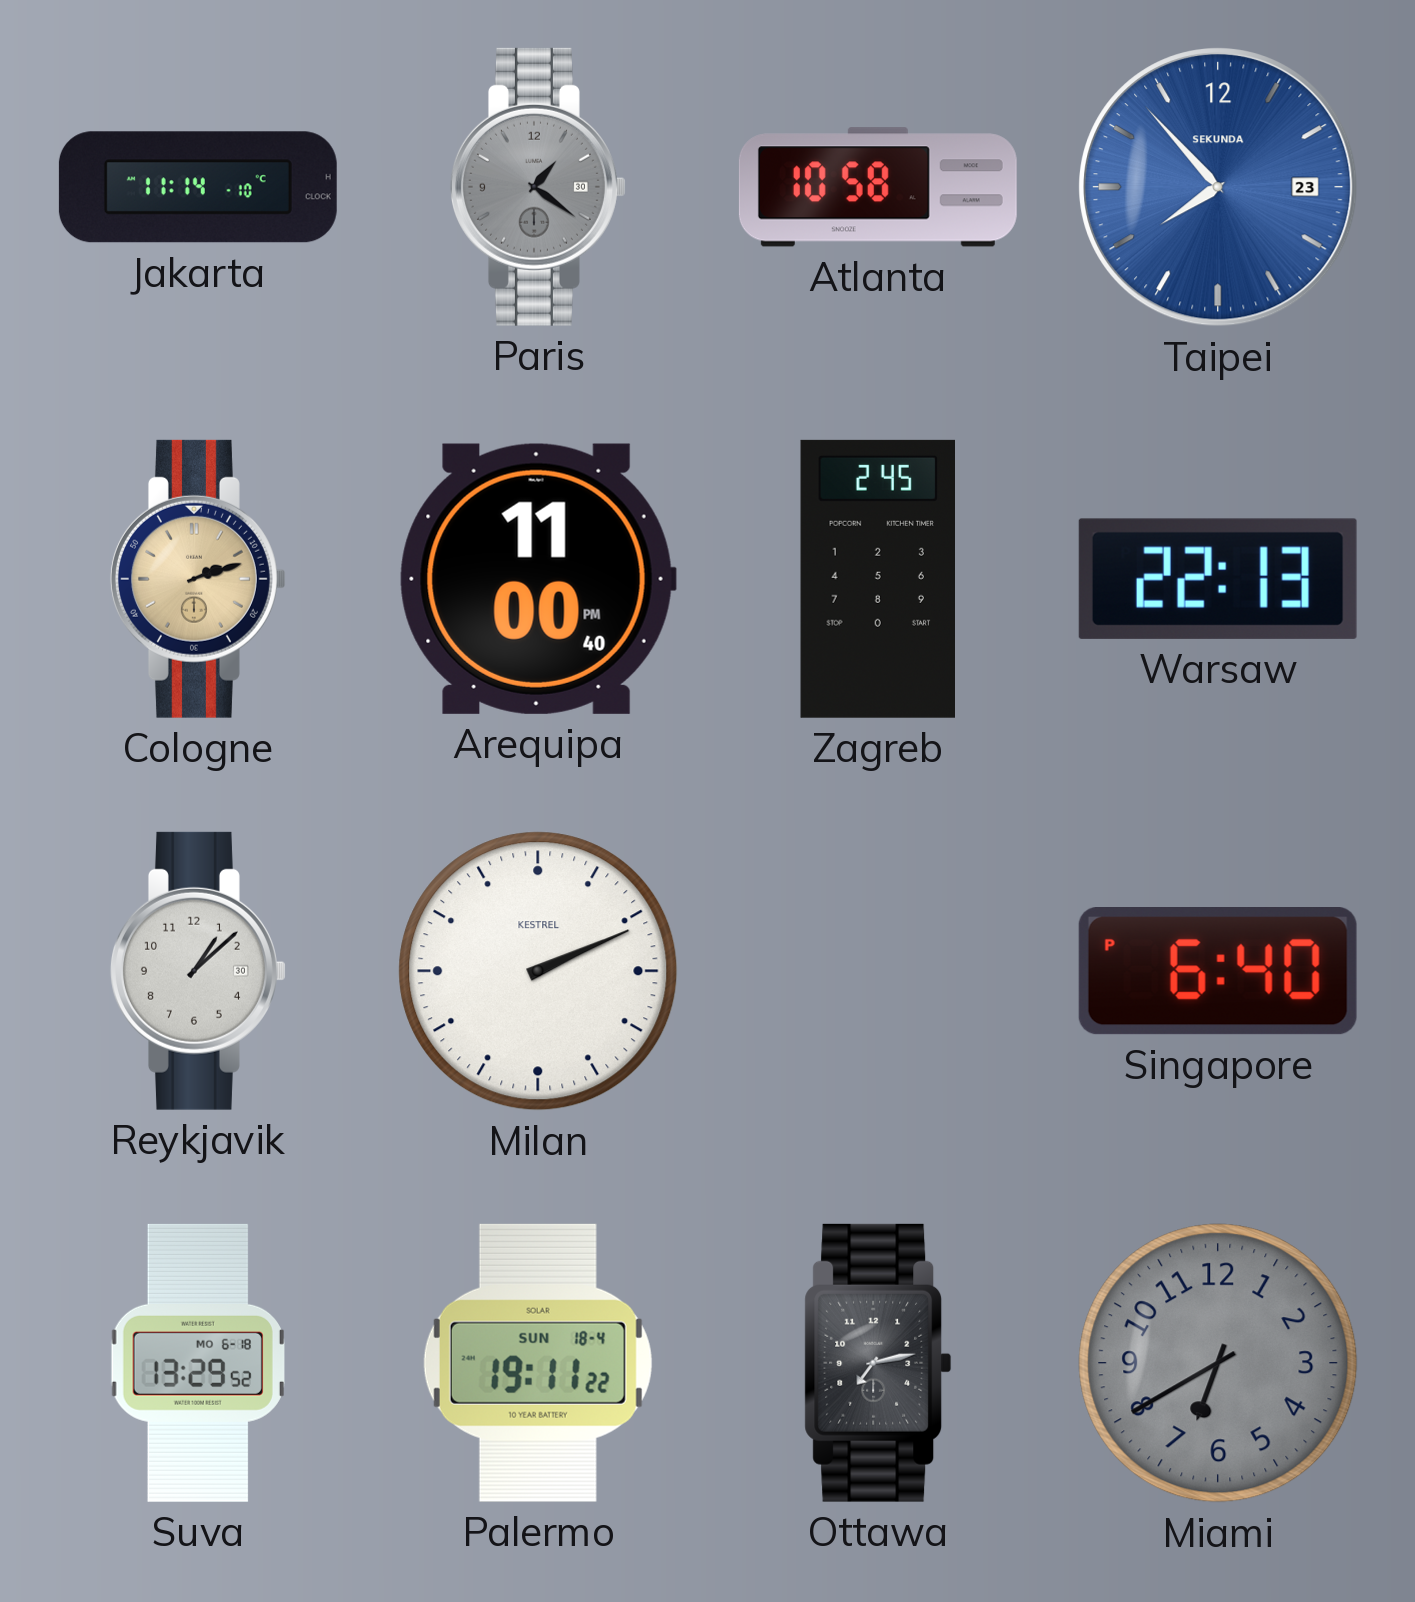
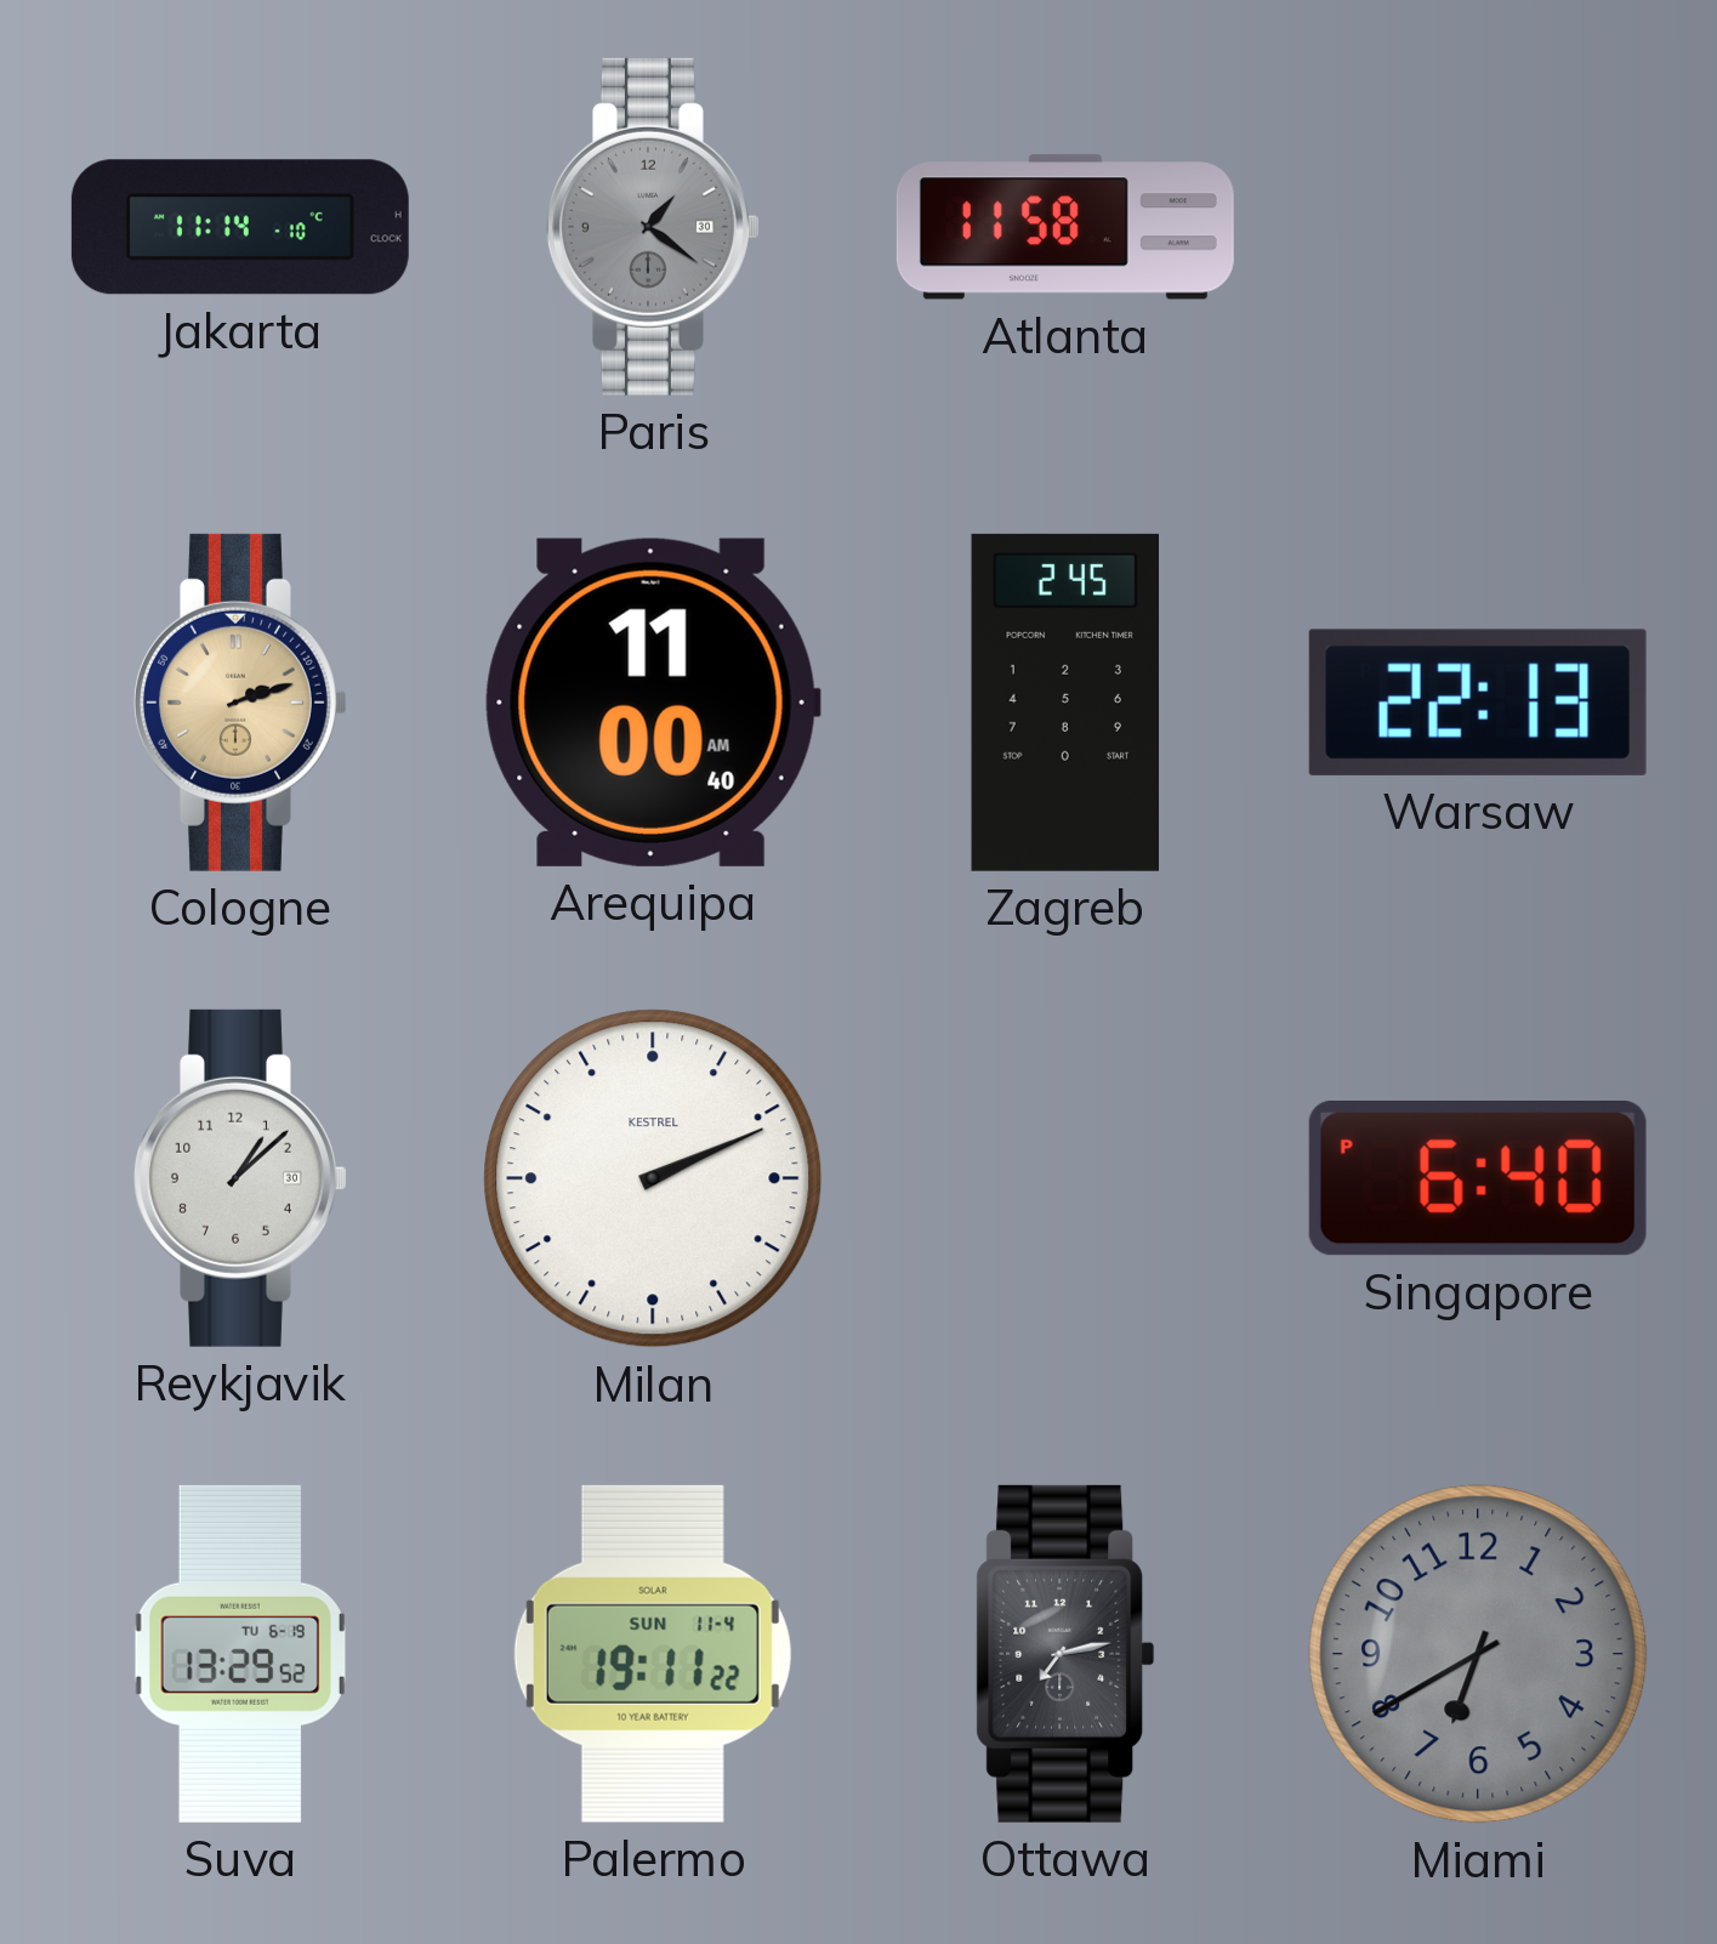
Atlanta: 10:58 -> 11:58
Taipei: 7:53 -> none
Arequipa: 11:00:40 PM -> 11:00:40 AM
Suva date: MO 6-18 -> TU 6-19
Palermo date: SUN 18-4 -> SUN 11-4
